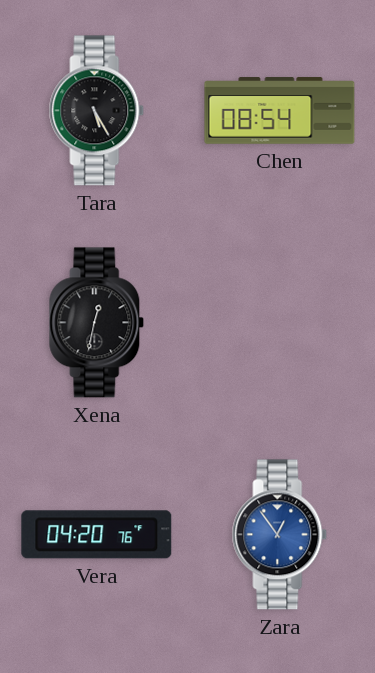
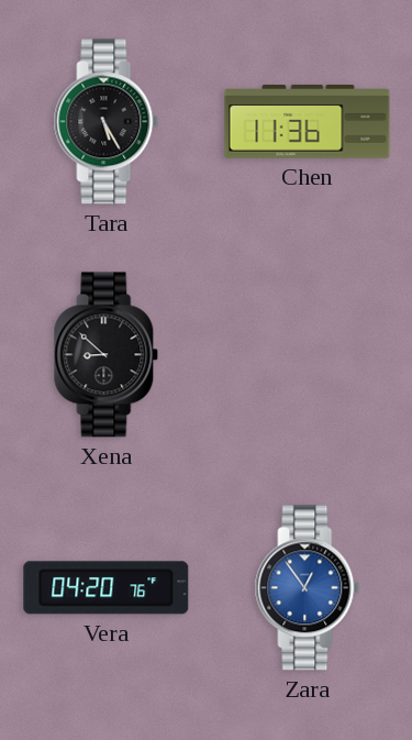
Chen: 08:54 -> 11:36
Xena: 12:32 -> 8:52
